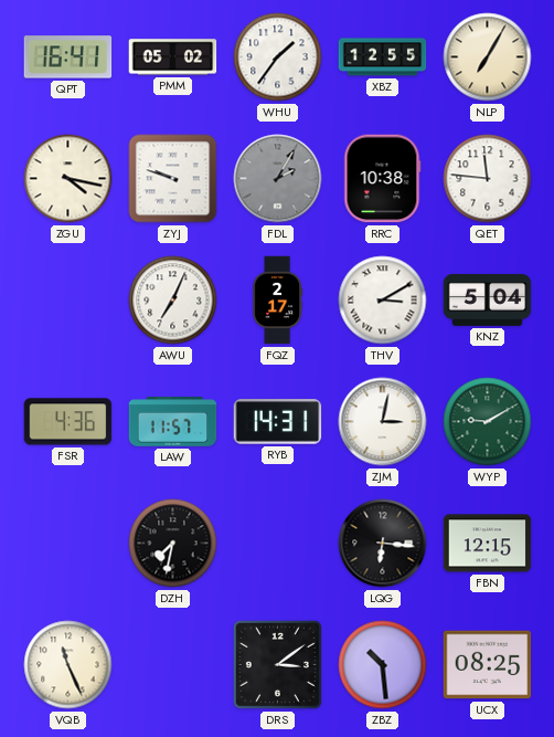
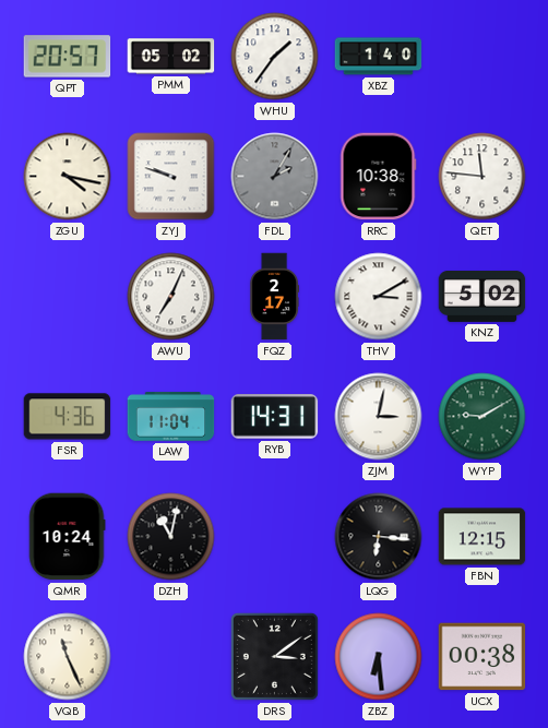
QPT: 16:41 -> 20:57
XBZ: 12:55 -> 1:40
NLP: 7:05 -> none
KNZ: 5:04 -> 5:02
LAW: 11:57 -> 11:04
QMR: none -> 10:24
DZH: 7:32 -> 11:02
ZBZ: 10:29 -> 6:29
UCX: 08:25 -> 00:38
